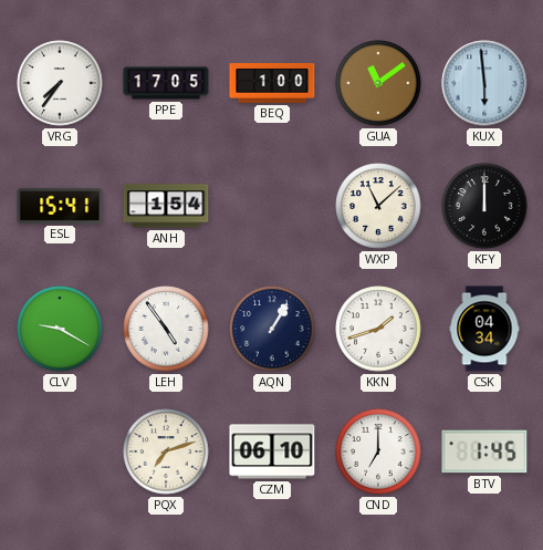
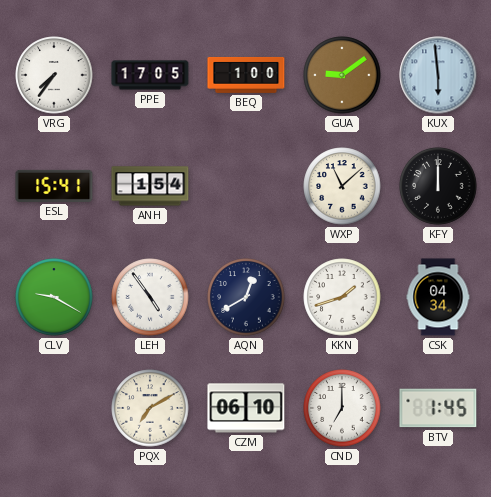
GUA: 11:09 -> 9:09
AQN: 1:05 -> 12:40
PQX: 7:12 -> 7:10
